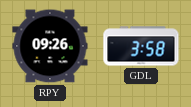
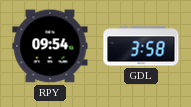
RPY: 09:26 -> 09:54
